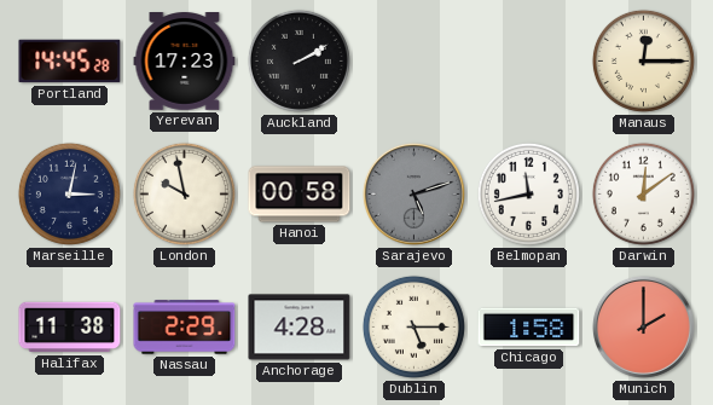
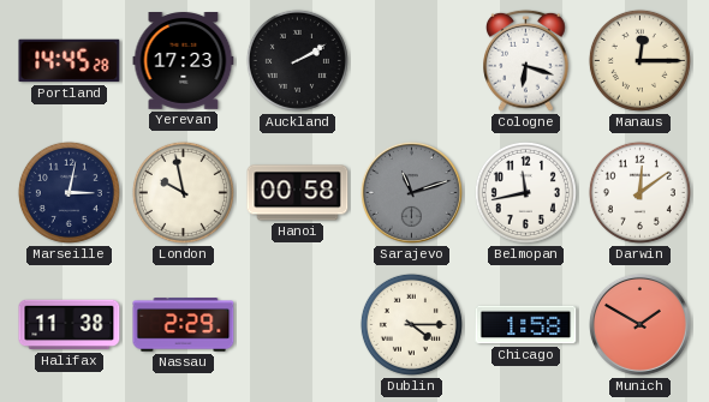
Cologne: none -> 6:18
Sarajevo: 5:12 -> 11:12
Anchorage: 4:28 -> none
Dublin: 5:15 -> 4:15
Munich: 2:00 -> 1:50
